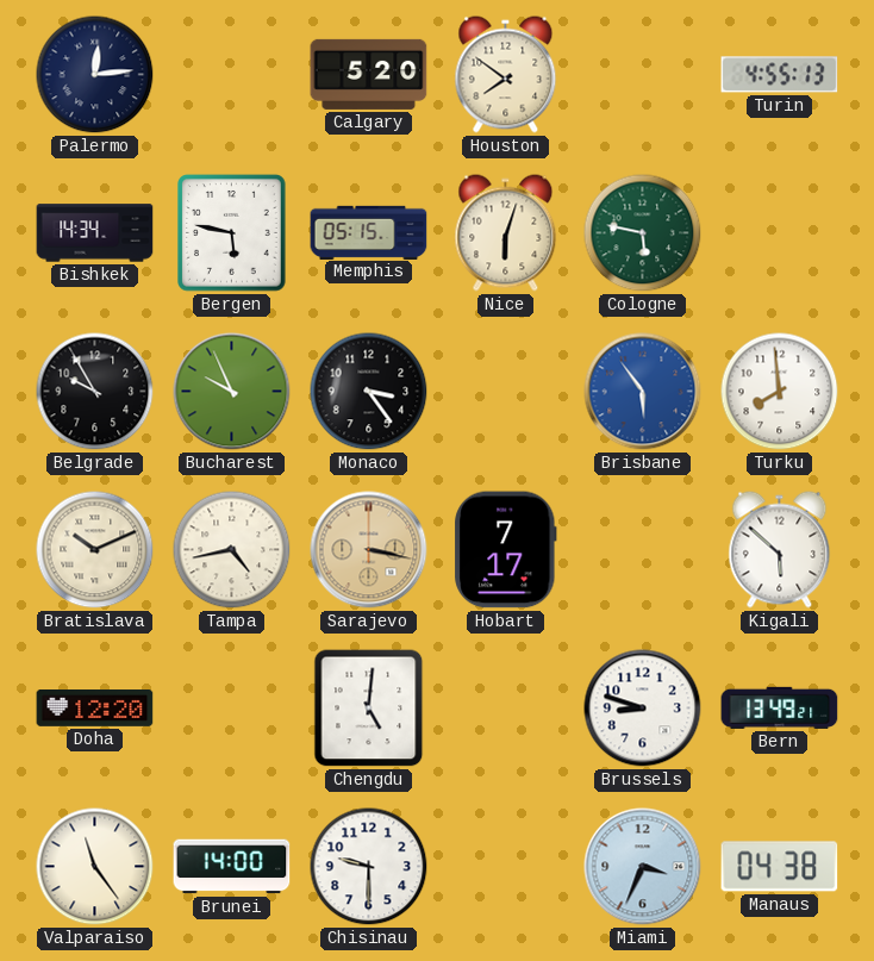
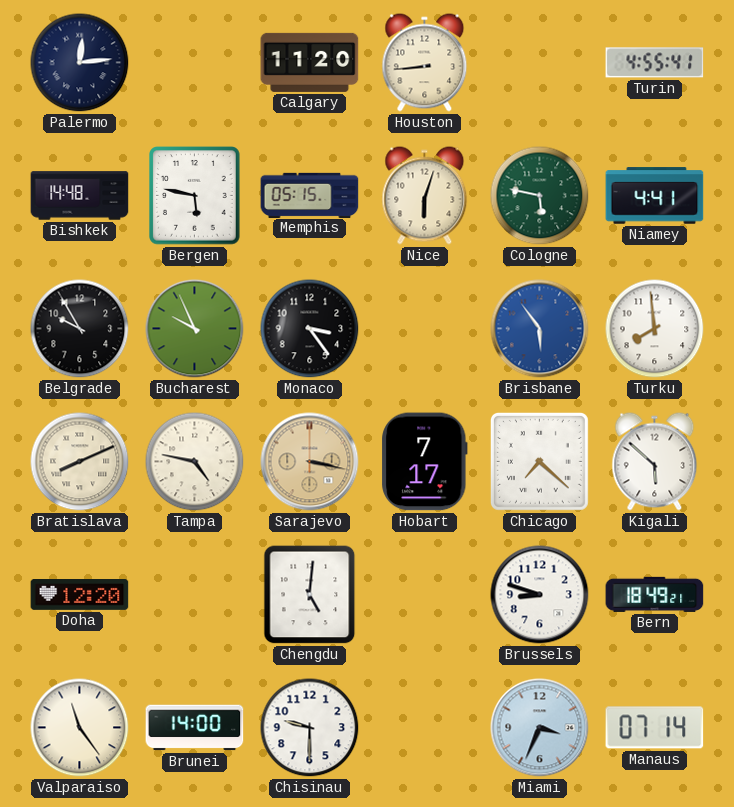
Calgary: 5:20 -> 11:20
Houston: 7:51 -> 8:44
Turin: 4:55:13 -> 4:55:41
Bishkek: 14:34 -> 14:48
Niamey: none -> 4:41
Bratislava: 10:11 -> 8:11
Tampa: 4:43 -> 4:47
Chicago: none -> 7:22
Bern: 13:49 -> 18:49
Manaus: 04:38 -> 07:14
